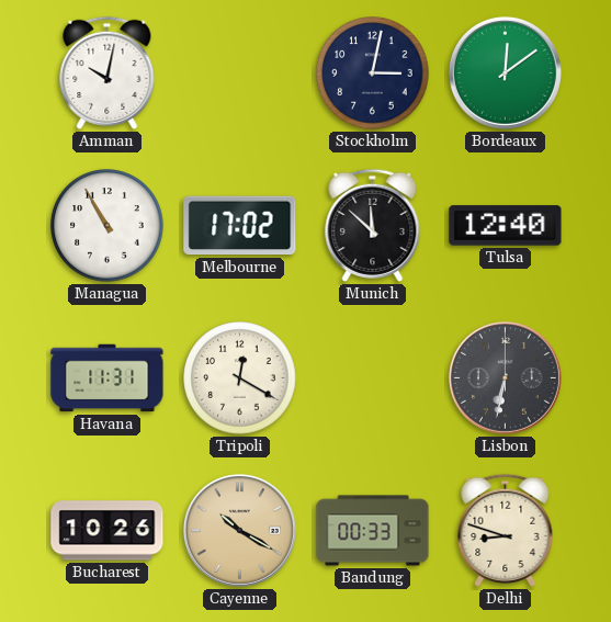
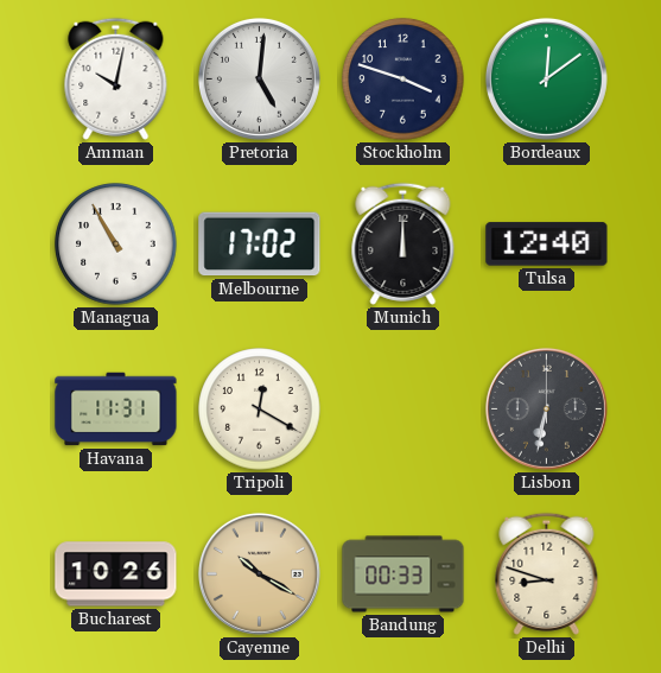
Pretoria: none -> 5:01
Stockholm: 3:02 -> 3:48
Munich: 11:52 -> 12:00
